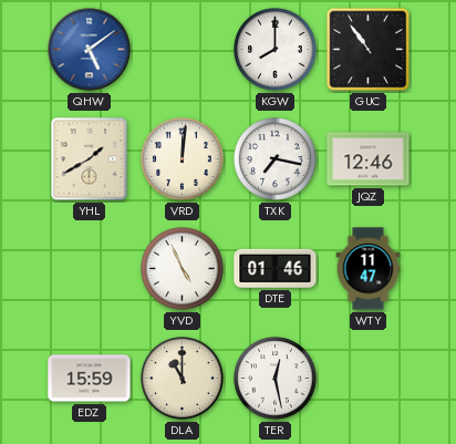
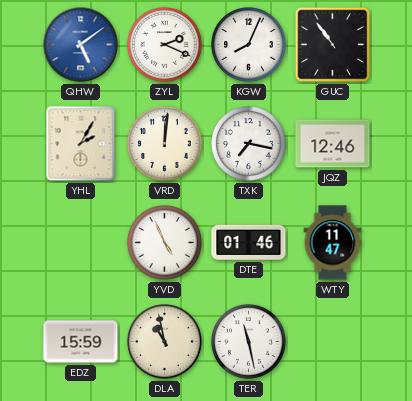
ZYL: none -> 2:19
KGW: 8:00 -> 8:04
YHL: 1:40 -> 2:05
DLA: 11:00 -> 10:58
TER: 12:28 -> 11:28
